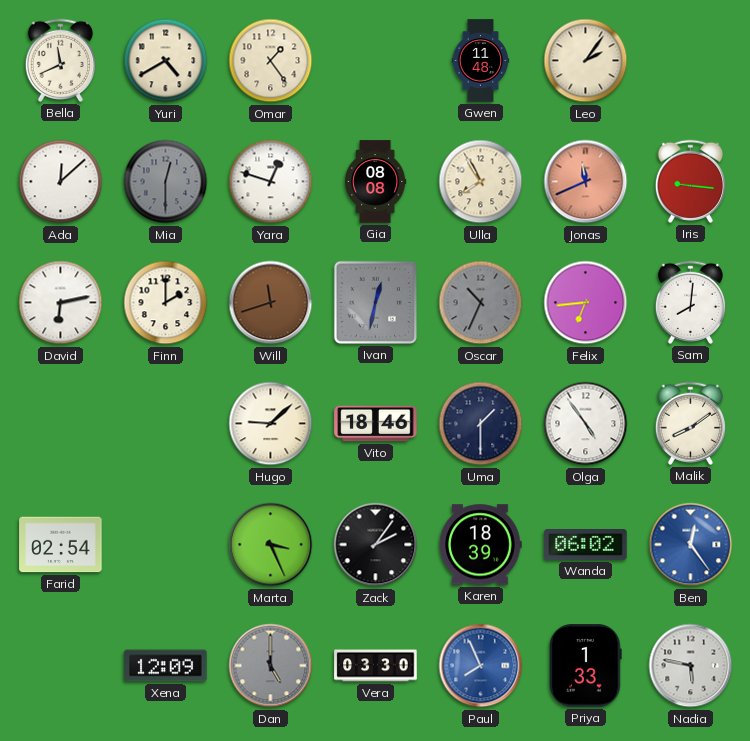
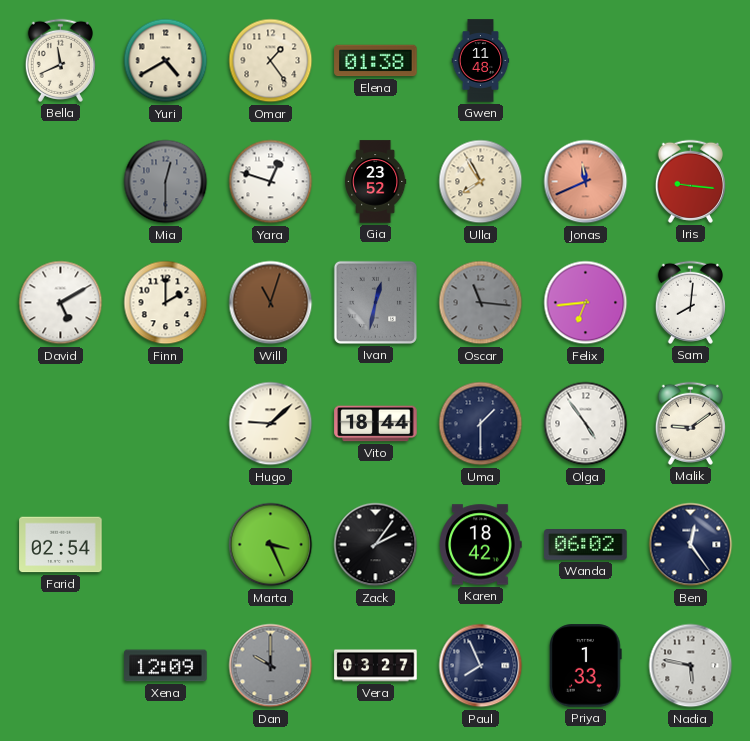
Elena: none -> 01:38
Leo: 2:06 -> none
Ada: 12:08 -> none
Gia: 08:08 -> 23:52
David: 6:13 -> 5:10
Will: 11:42 -> 11:03
Oscar: 10:34 -> 11:16
Vito: 18:46 -> 18:44
Malik: 8:09 -> 9:09
Karen: 18:39 -> 18:42
Ben dial: blue -> navy
Dan: 5:00 -> 10:00
Vera: 03:30 -> 03:27
Paul dial: blue -> navy
